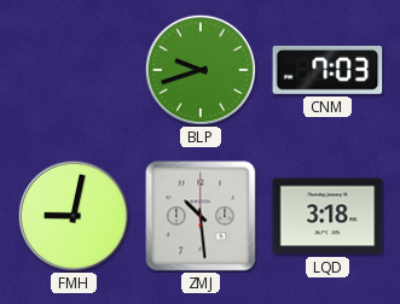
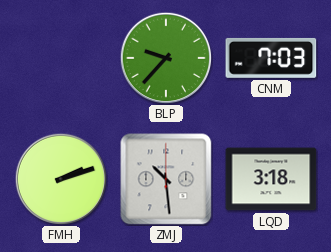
BLP: 9:42 -> 9:37
FMH: 9:02 -> 2:12
